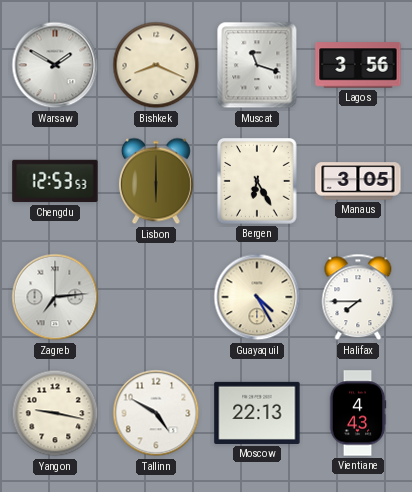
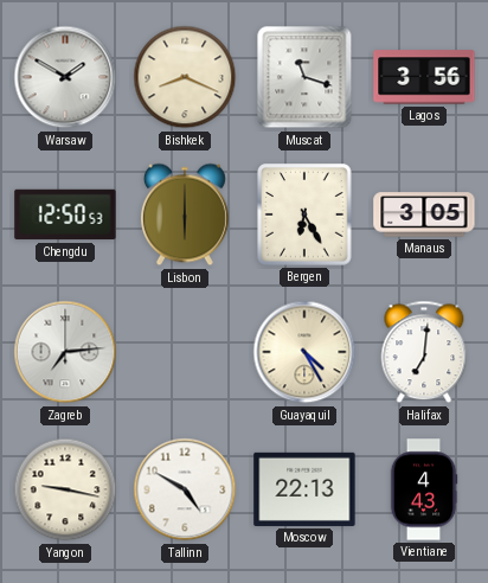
Chengdu: 12:53 -> 12:50
Halifax: 7:45 -> 7:01
